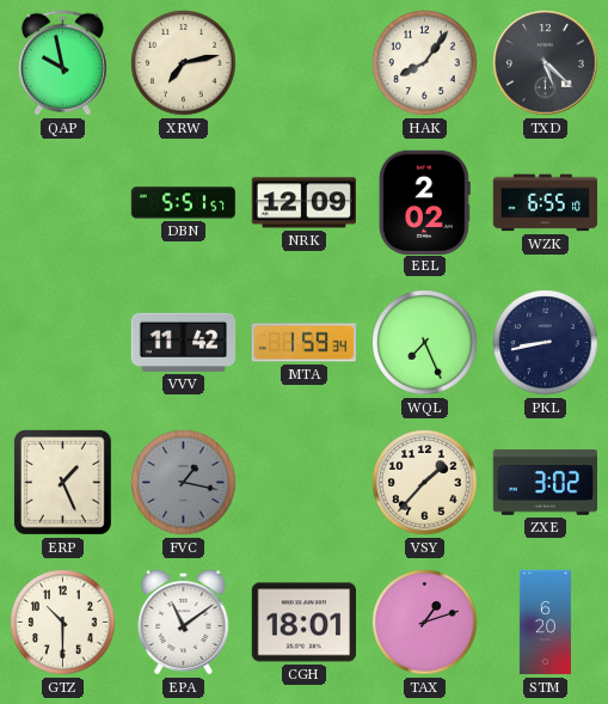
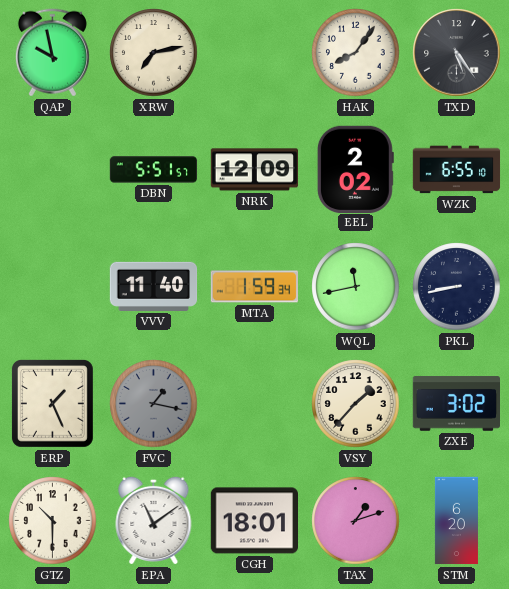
TXD: 5:22 -> 5:24
VVV: 11:42 -> 11:40
WQL: 7:26 -> 11:43
